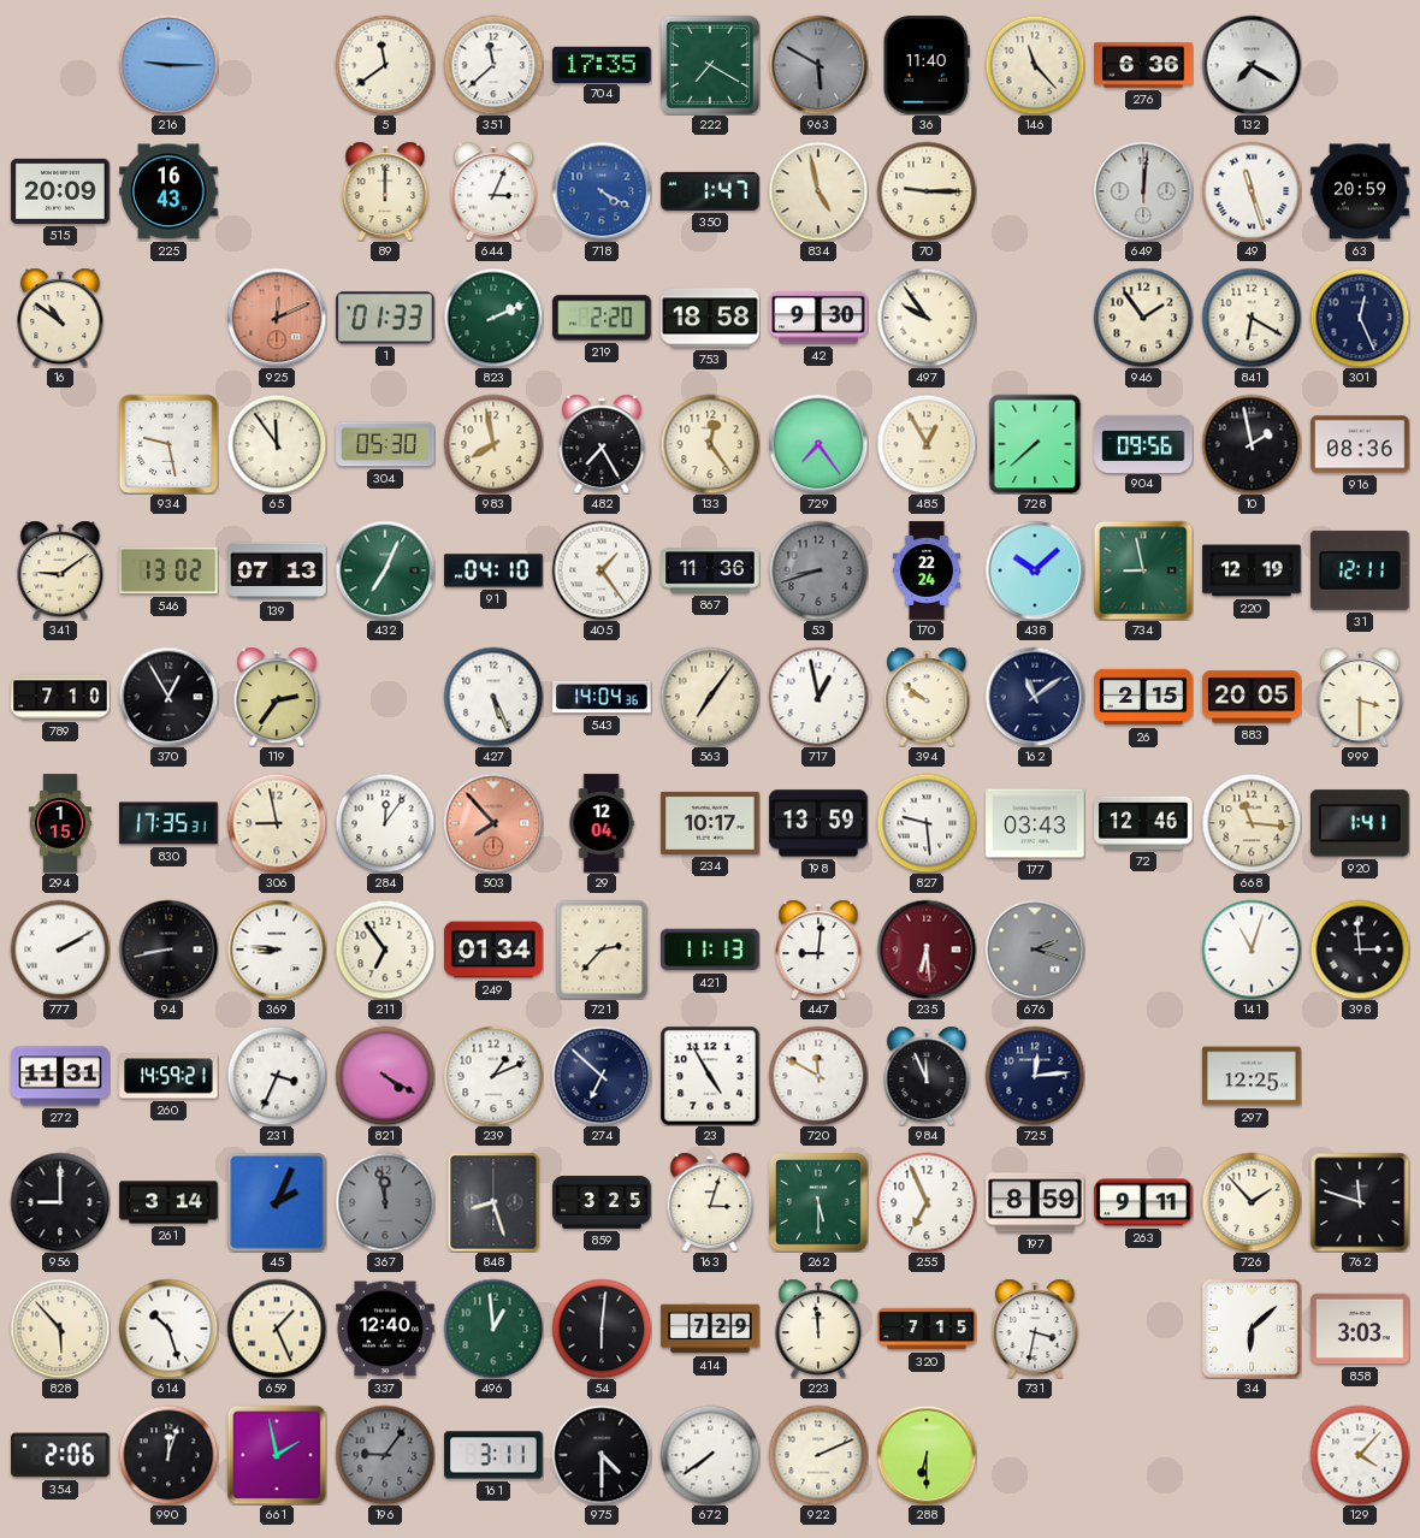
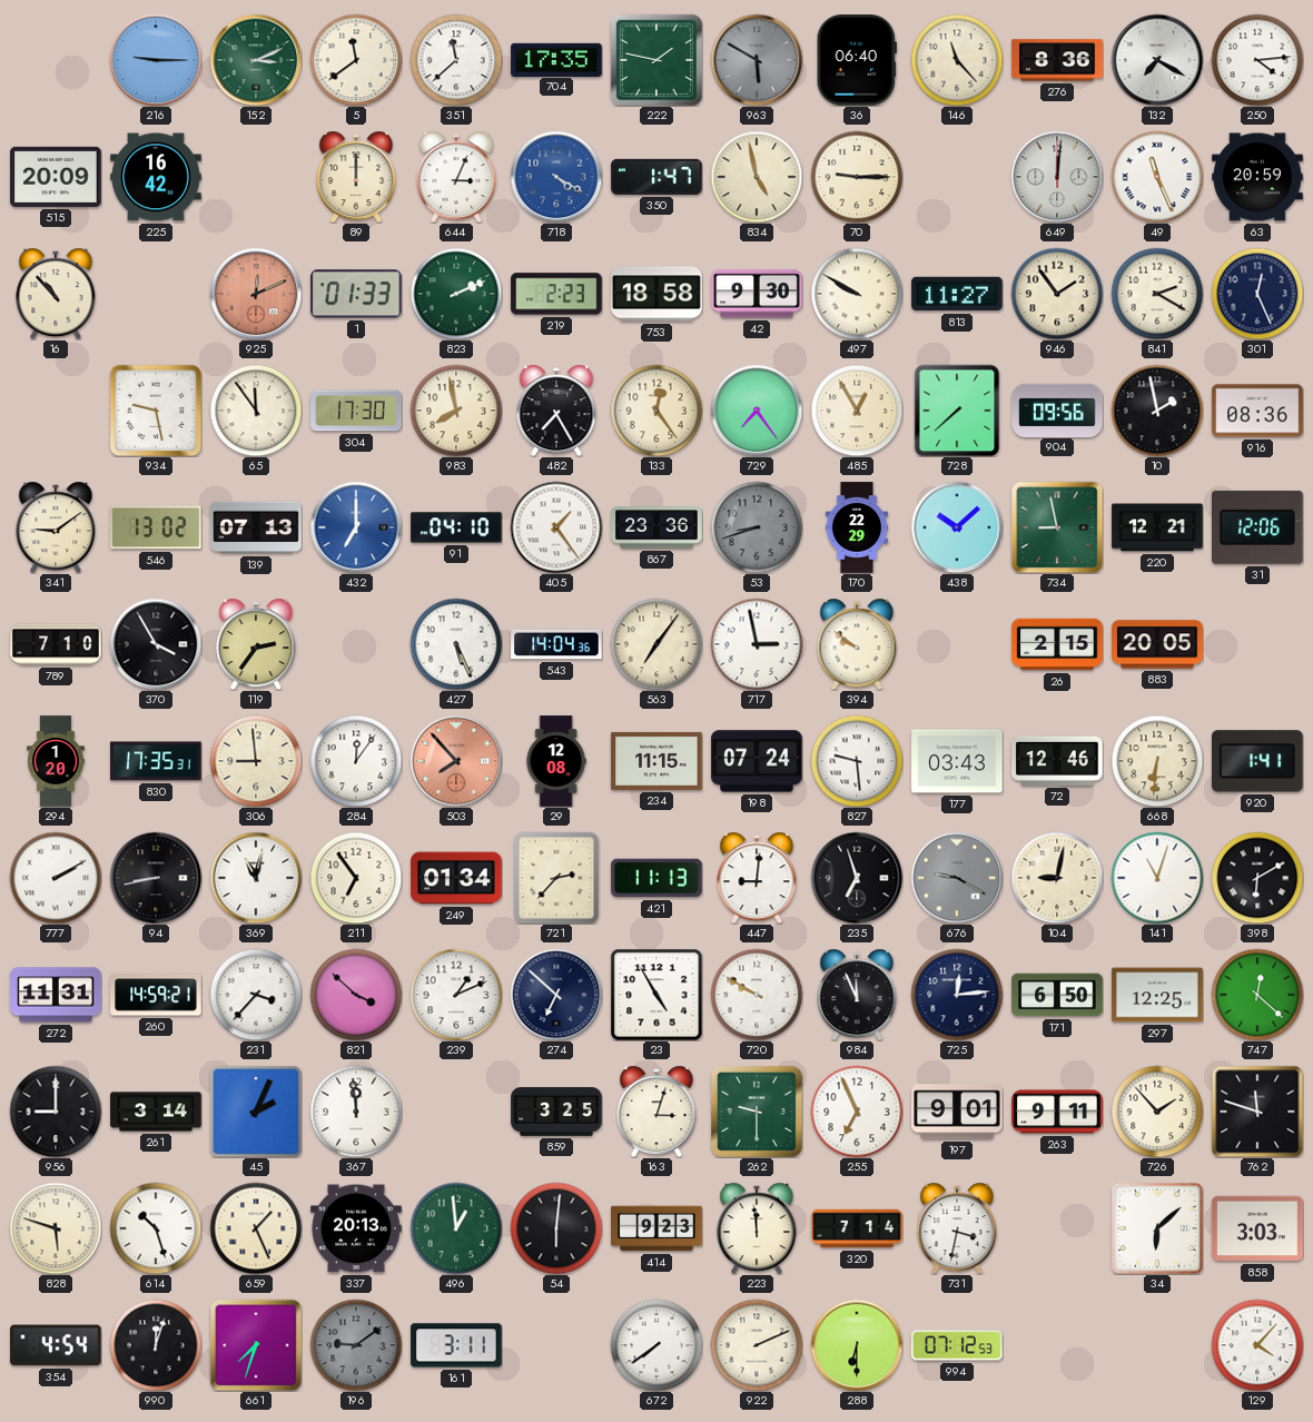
152: none -> 3:11
222: 7:20 -> 1:47
36: 11:40 -> 06:40
276: 6:36 -> 8:36
250: none -> 4:14
225: 16:43 -> 16:42
49: 11:27 -> 11:26
16: 10:51 -> 10:53
219: 2:20 -> 2:23
497: 9:54 -> 9:50
813: none -> 11:27
841: 6:20 -> 2:20
304: 05:30 -> 17:30
432: 7:04 -> 7:00
432 dial: green -> blue
867: 11:36 -> 23:36
170: 22:24 -> 22:29
220: 12:19 -> 12:21
31: 12:11 -> 12:06
370: 12:55 -> 3:55
717: 12:58 -> 2:58
162: 11:09 -> none
999: 3:30 -> none
294: 1:15 -> 1:20
306: 8:58 -> 8:59
29: 12:04 -> 12:08
234: 10:17 -> 11:15
198: 13:59 -> 07:24
668: 11:16 -> 6:31
369: 8:46 -> 11:02
235: 6:29 -> 6:57
235 dial: burgundy -> black
676: 2:18 -> 9:20
104: none -> 9:02
398: 2:59 -> 6:10
231: 3:34 -> 3:37
821: 4:20 -> 3:52
720: 11:50 -> 9:50
171: none -> 6:50
747: none -> 12:22
367: 11:58 -> 11:59
367 dial: grey -> white
848: 8:27 -> none
262: 5:30 -> 9:30
197: 8:59 -> 9:01
828: 5:53 -> 5:48
337: 12:40 -> 20:13
414: 7:29 -> 9:23
320: 7:15 -> 7:14
354: 2:06 -> 4:54
661: 1:58 -> 7:33
196: 9:06 -> 9:09
975: 4:30 -> none
994: none -> 07:12
